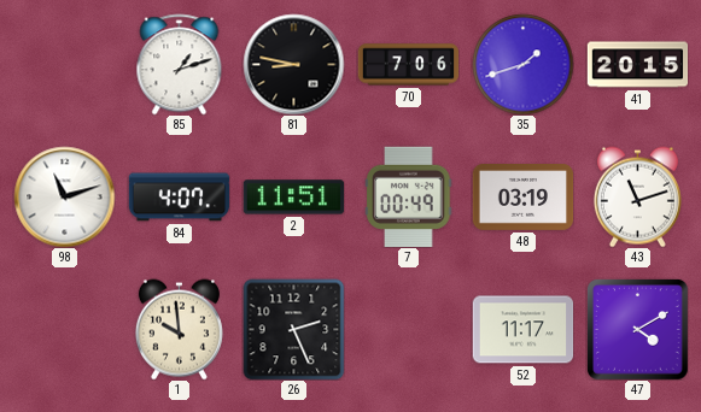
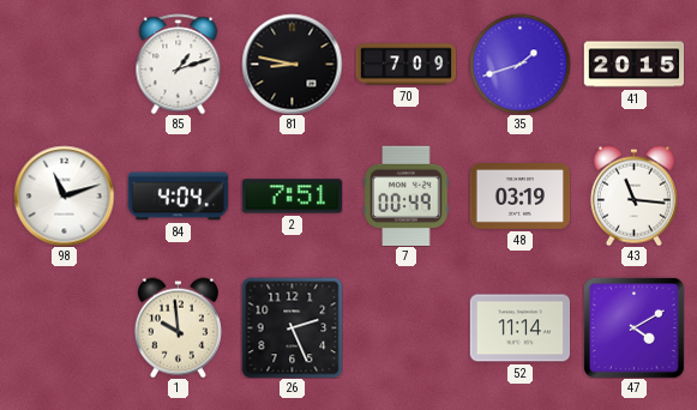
70: 7:06 -> 7:09
84: 4:07 -> 4:04
2: 11:51 -> 7:51
43: 11:12 -> 11:16
52: 11:17 -> 11:14
